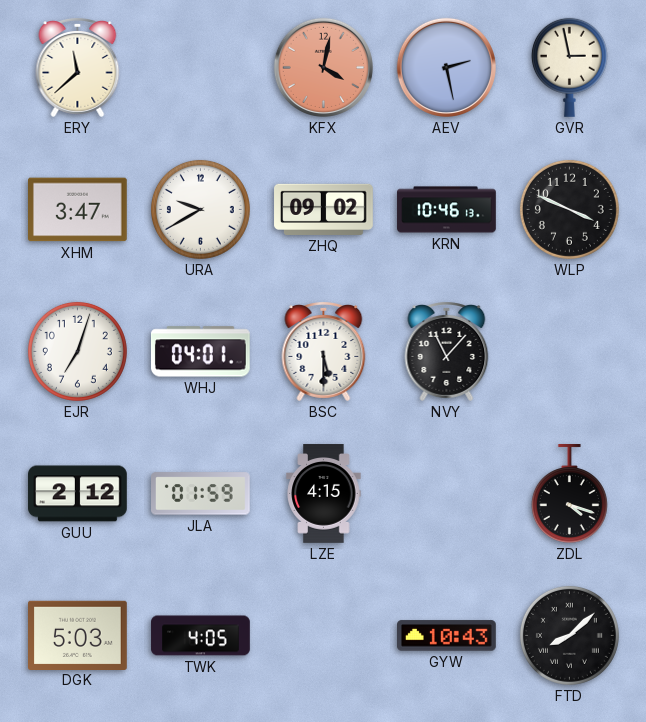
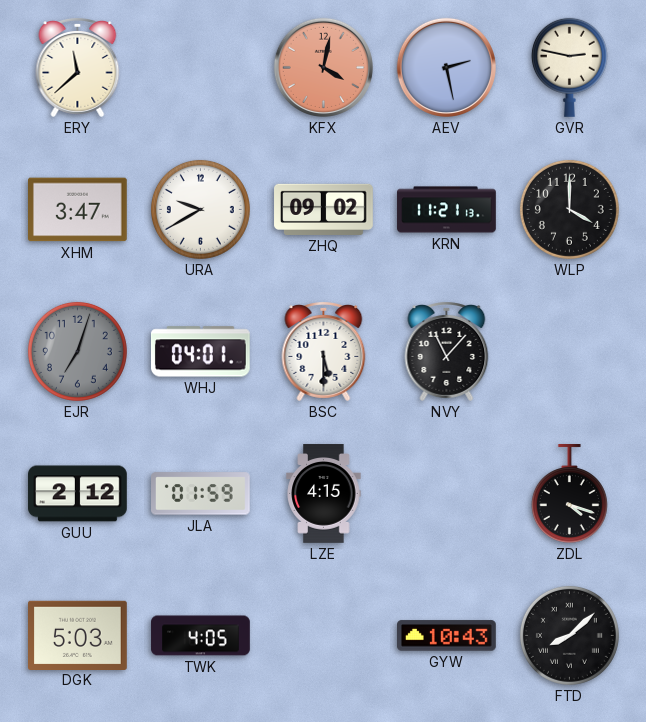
GVR: 2:58 -> 2:47
KRN: 10:46 -> 11:21
WLP: 3:49 -> 4:00
EJR dial: white -> grey
